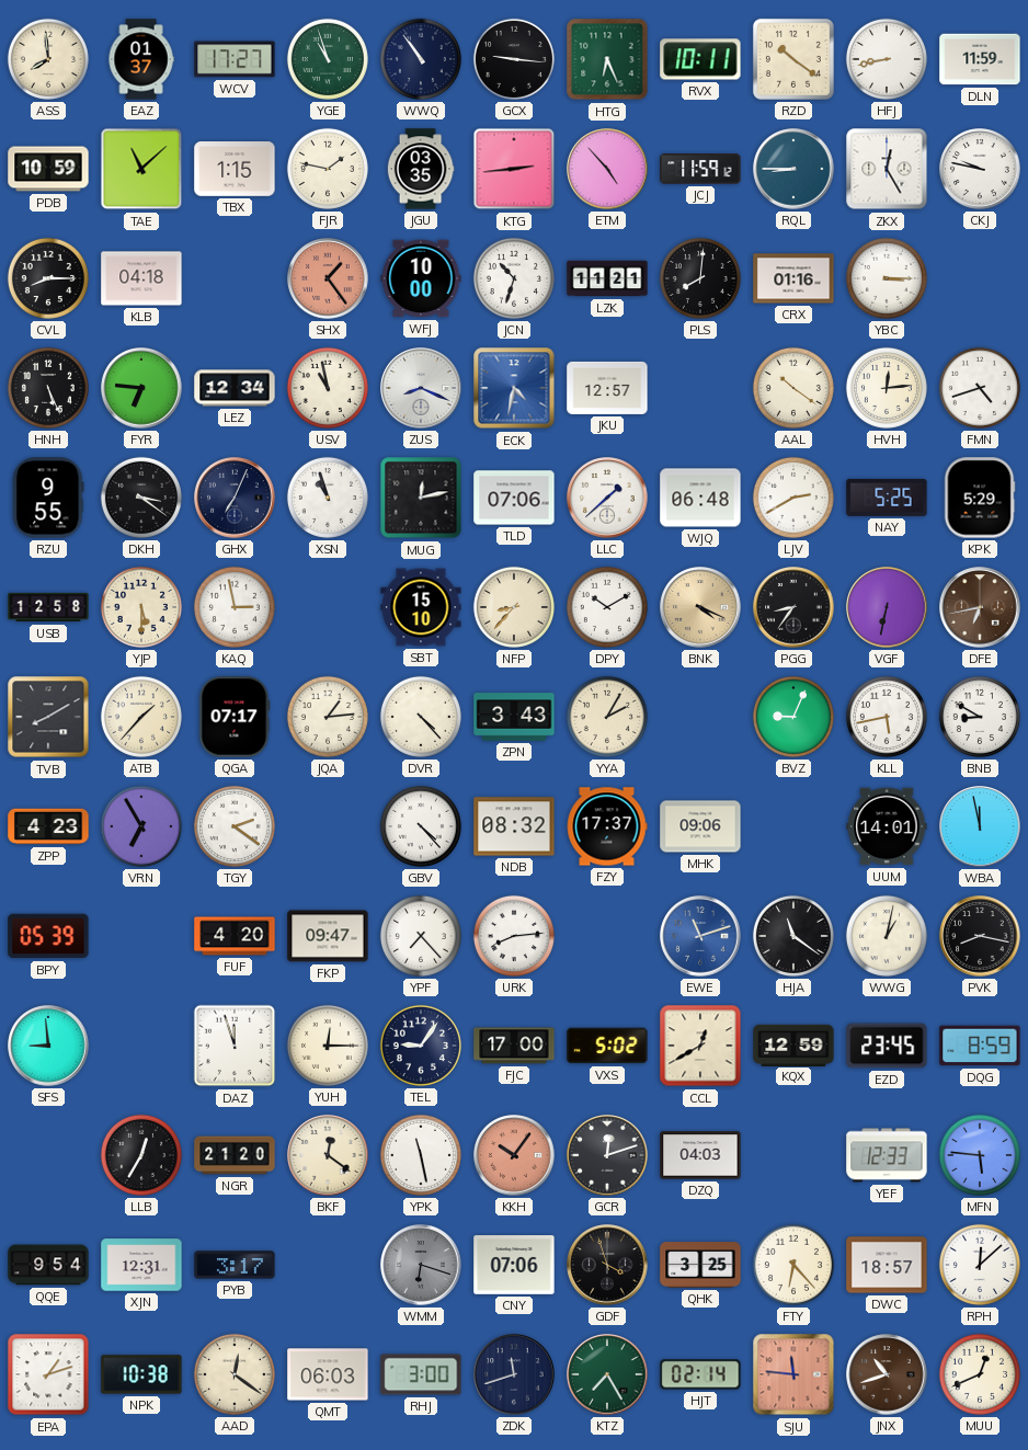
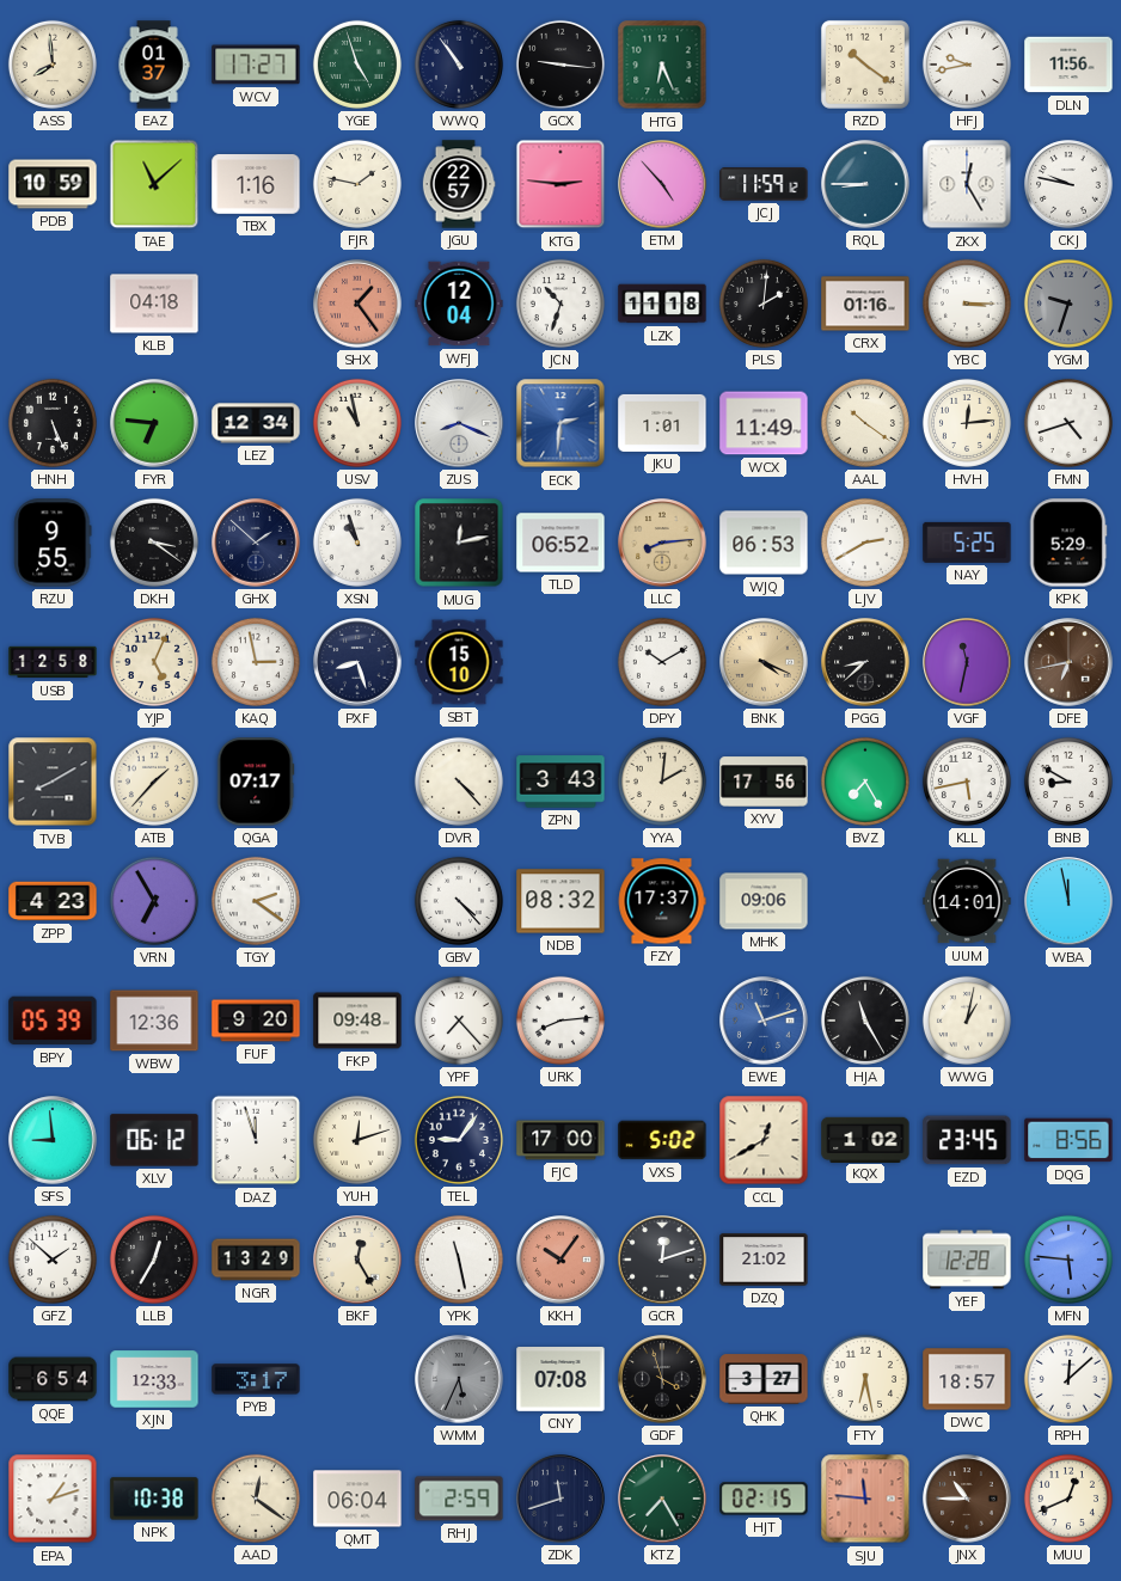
YGE: 10:57 -> 4:57
RVX: 10:11 -> none
HFJ: 8:43 -> 9:43
DLN: 11:59 -> 11:56
TBX: 1:15 -> 1:16
JGU: 03:35 -> 22:57
KTG: 2:44 -> 2:46
CVL: 8:15 -> none
WFJ: 10:00 -> 12:04
LZK: 11:21 -> 11:18
PLS: 8:01 -> 2:01
YGM: none -> 9:33
ECK: 4:32 -> 2:31
JKU: 12:57 -> 1:01
WCX: none -> 11:49
GHX: 7:04 -> 1:52
TLD: 07:06 -> 06:52
LLC: 1:38 -> 8:14
LLC dial: white -> champagne
WJQ: 06:48 -> 06:53
YJP: 5:30 -> 5:04
PXF: none -> 8:27
NFP: 8:37 -> none
PGG: 8:36 -> 8:38
VGF: 6:32 -> 11:32
JQA: 1:14 -> none
YYA: 2:05 -> 2:01
XYV: none -> 17:56
BVZ: 9:04 -> 7:25
WBW: none -> 12:36
FUF: 4:20 -> 9:20
FKP: 09:47 -> 09:48
HJA: 11:21 -> 11:25
PVK: 8:17 -> none
XLV: none -> 06:12
YUH: 12:15 -> 12:12
KQX: 12:59 -> 1:02
DQG: 8:59 -> 8:56
GFZ: none -> 1:52
NGR: 21:20 -> 13:29
BKF: 12:21 -> 12:25
DZQ: 04:03 -> 21:02
YEF: 12:33 -> 12:28
QQE: 9:54 -> 6:54
XJN: 12:31 -> 12:33
WMM: 6:18 -> 5:34
CNY: 07:06 -> 07:08
QHK: 3:25 -> 3:27
FTY: 6:23 -> 6:28
QMT: 06:03 -> 06:04
RHJ: 3:00 -> 2:59
HJT: 02:14 -> 02:15
JNX: 10:42 -> 10:45
